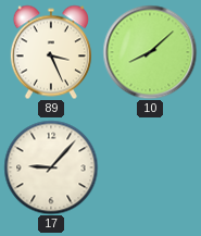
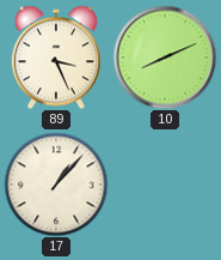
10: 8:08 -> 8:11
17: 9:07 -> 1:07
